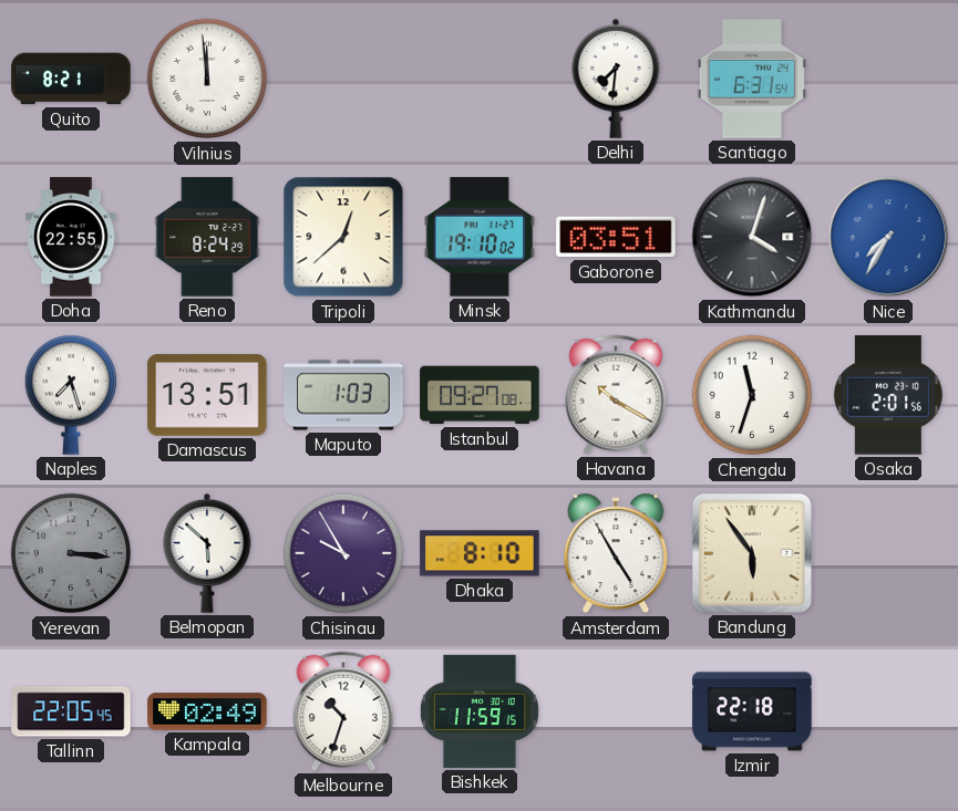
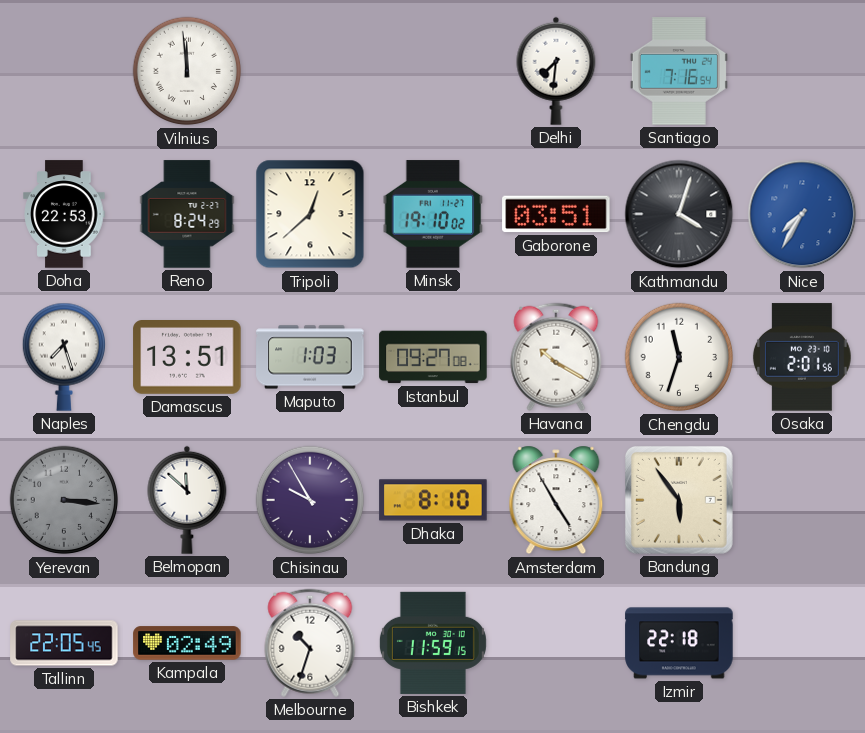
Quito: 8:21 -> none
Santiago: 6:31 -> 7:16
Doha: 22:55 -> 22:53
Belmopan: 5:52 -> 11:52
